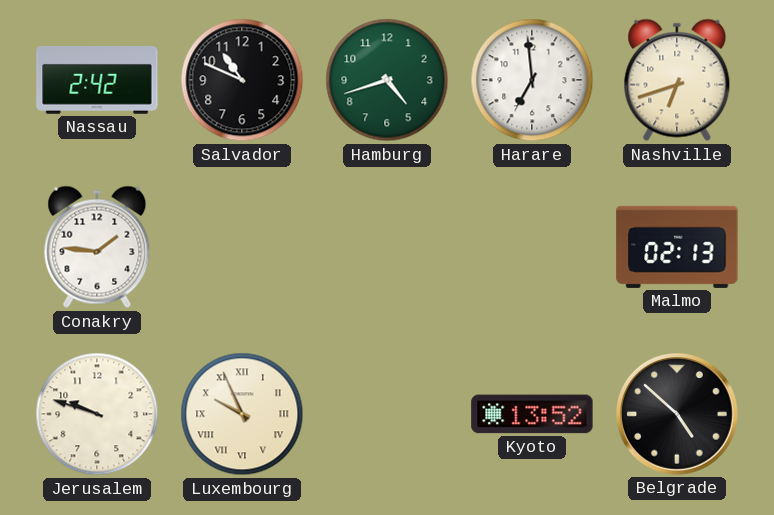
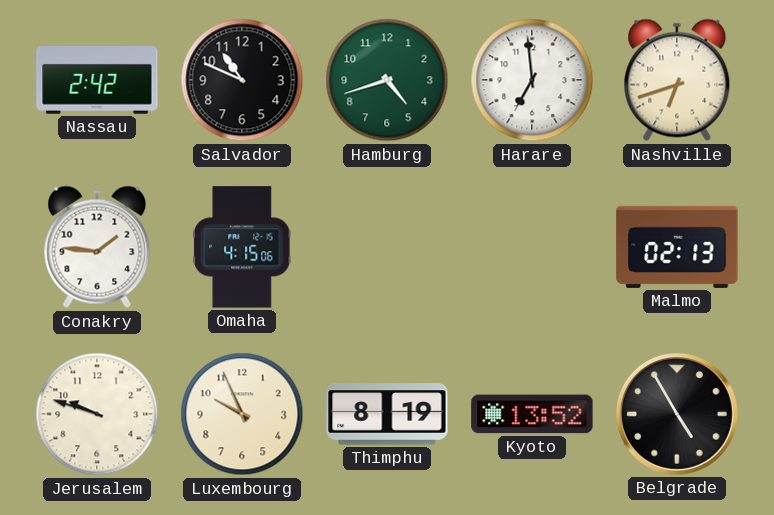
Omaha: none -> 4:15
Luxembourg numerals: Roman -> Arabic
Thimphu: none -> 8:19
Belgrade: 4:52 -> 4:55
